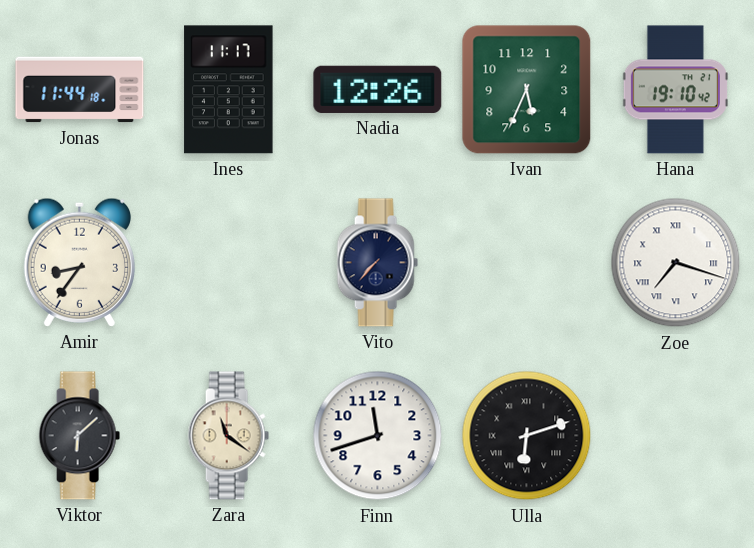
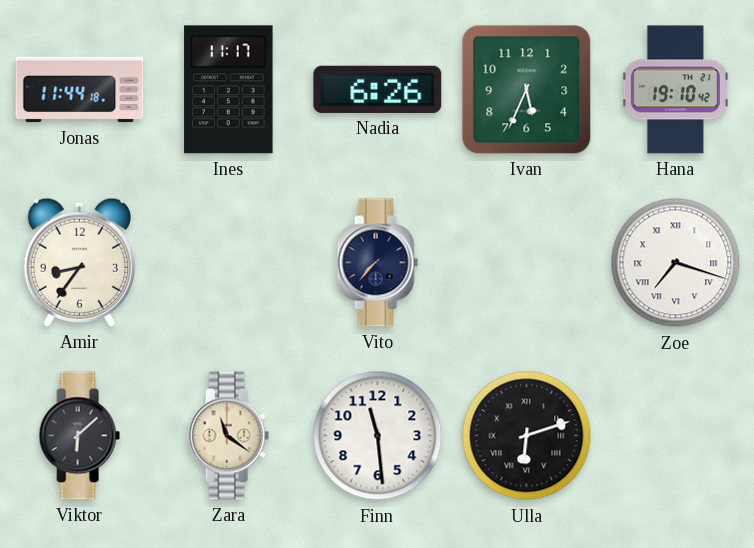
Nadia: 12:26 -> 6:26
Finn: 11:42 -> 11:29
